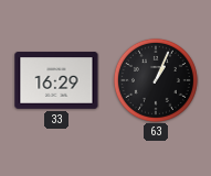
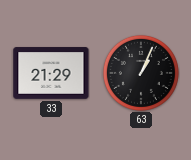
33: 16:29 -> 21:29
